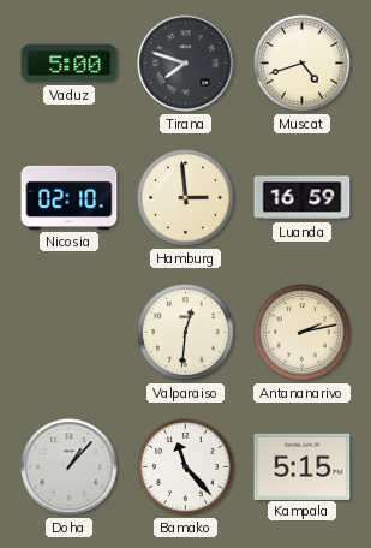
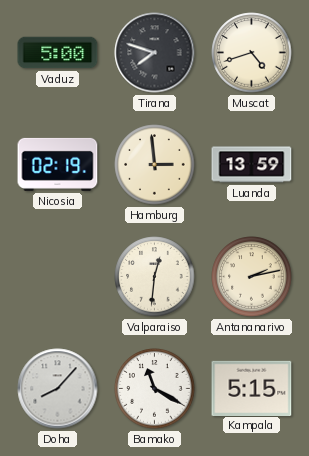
Nicosia: 02:10 -> 02:19
Luanda: 16:59 -> 13:59
Doha: 1:07 -> 8:07
Bamako: 11:23 -> 11:20
